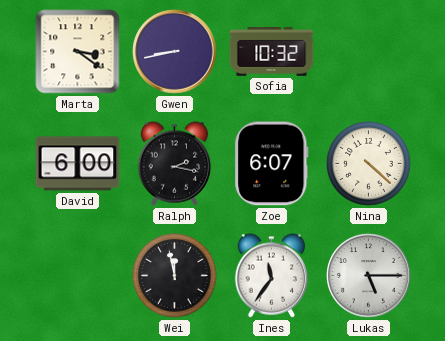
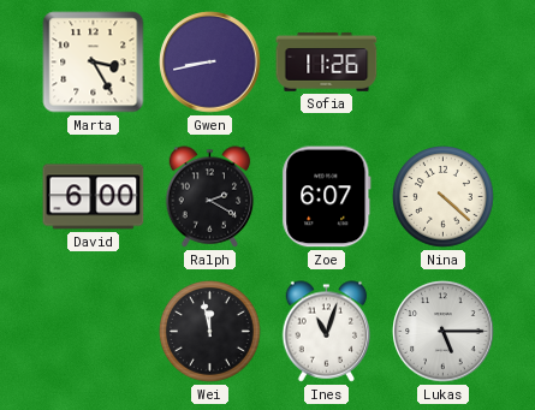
Marta: 3:21 -> 3:25
Sofia: 10:32 -> 11:26
Ralph: 2:17 -> 2:20
Ines: 11:36 -> 11:03
